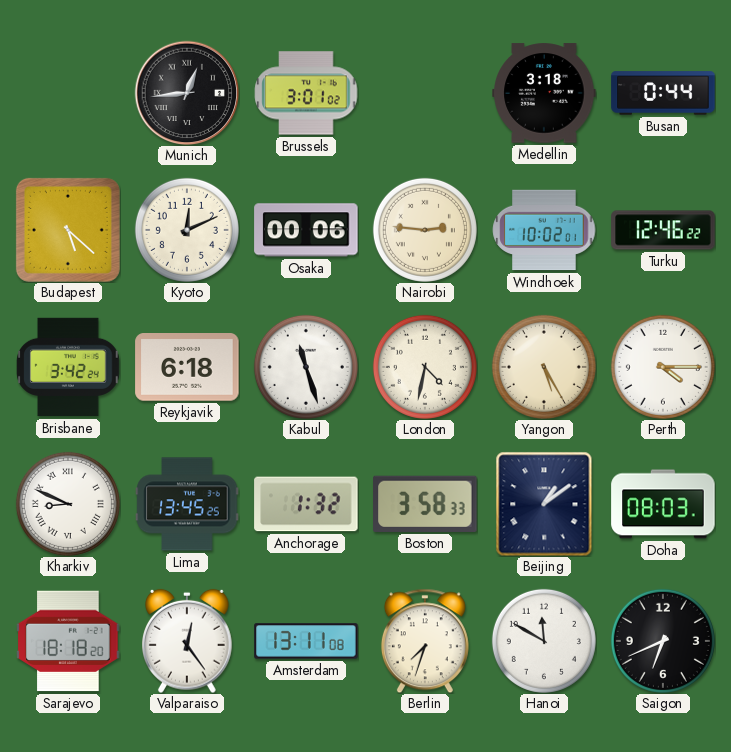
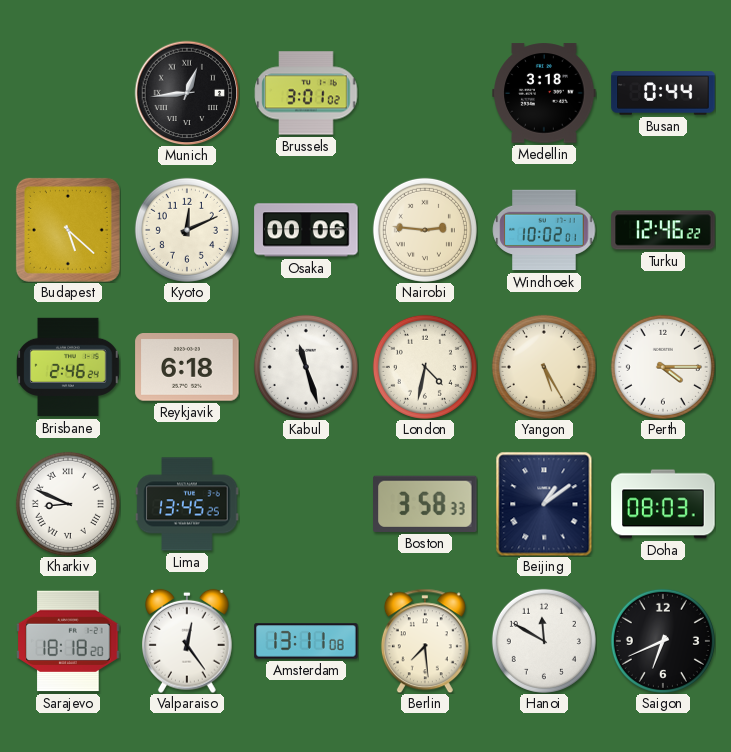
Brisbane: 3:42 -> 2:46
Anchorage: 1:32 -> none
Berlin: 7:33 -> 7:29
